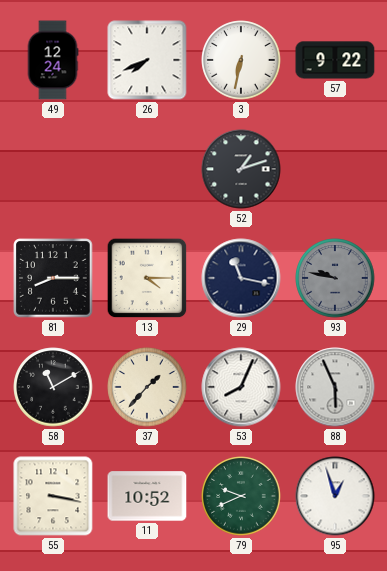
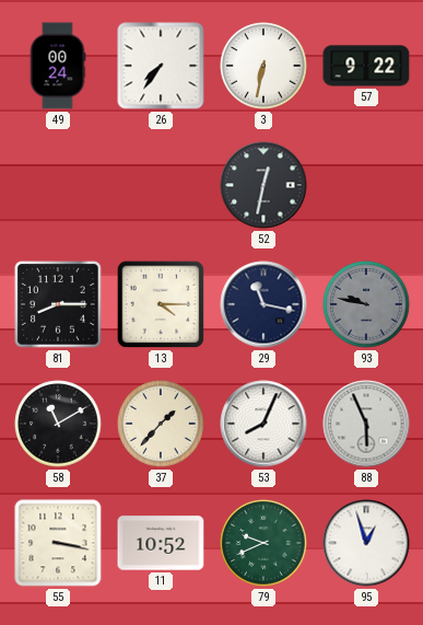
49: 12:24 -> 00:24
26: 7:41 -> 7:36
52: 1:12 -> 12:32
